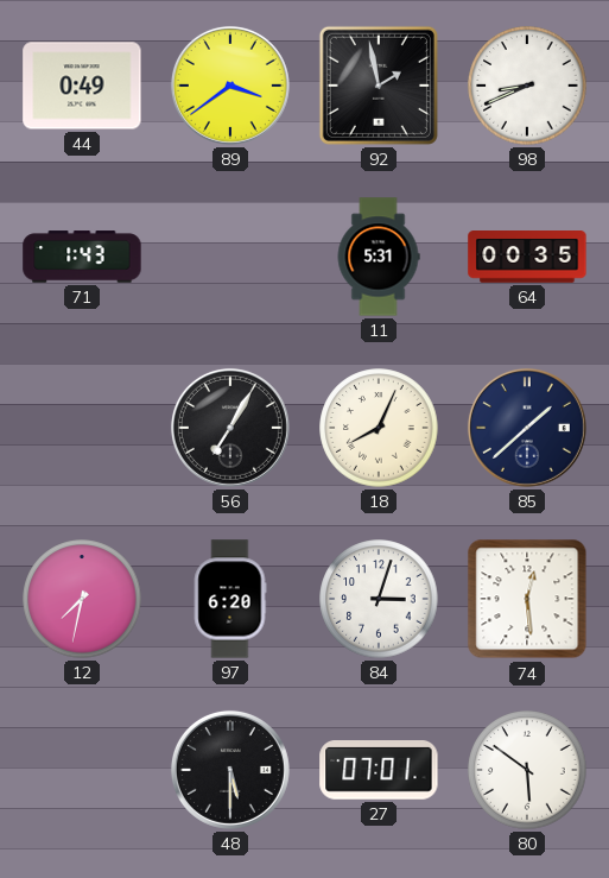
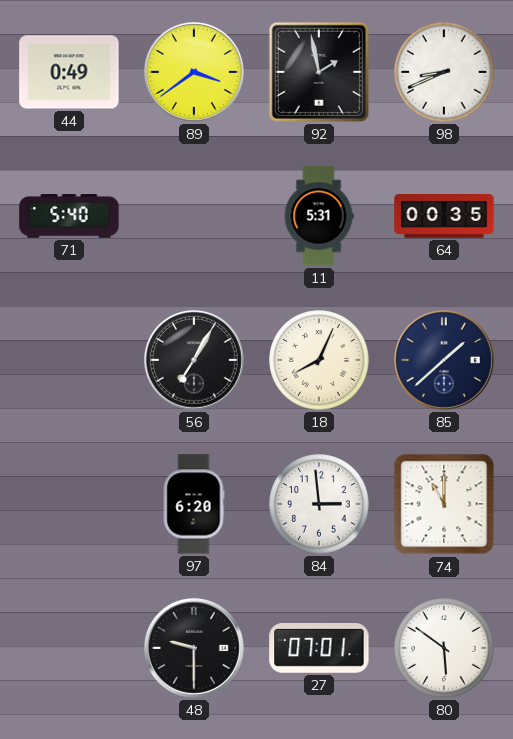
71: 1:43 -> 5:40
12: 7:32 -> none
84: 3:03 -> 2:59
74: 12:29 -> 11:00
48: 5:30 -> 9:30
